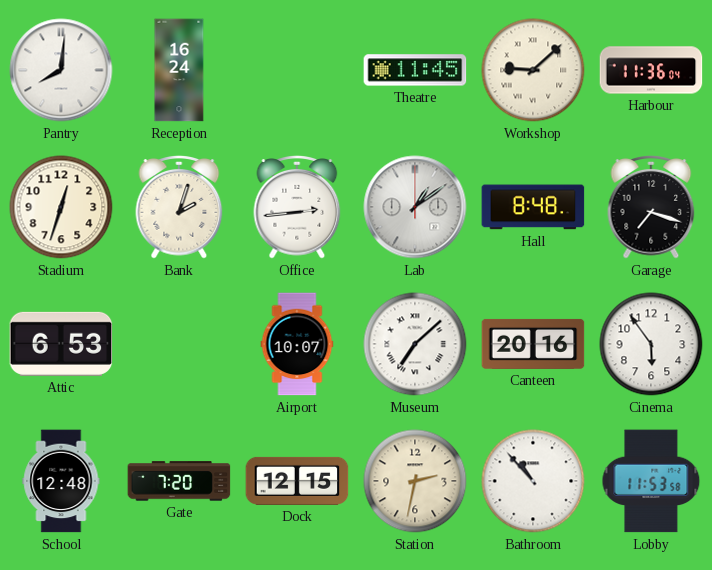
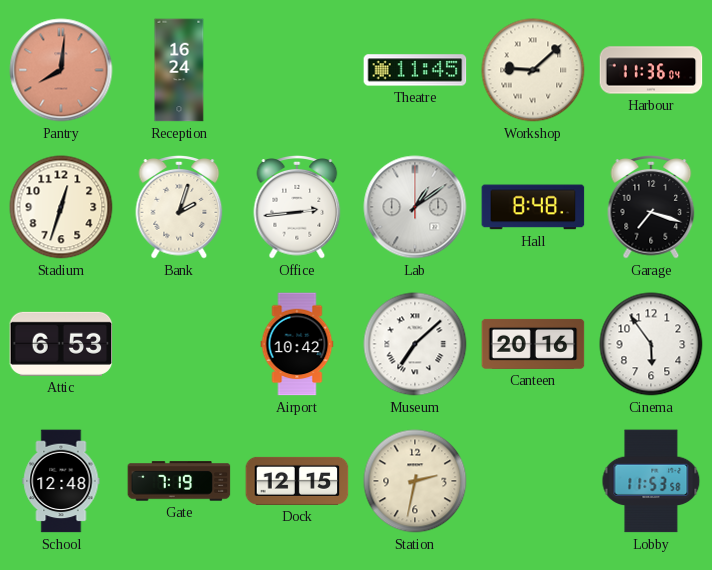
Pantry dial: white -> salmon
Airport: 10:07 -> 10:42
Gate: 7:20 -> 7:19
Bathroom: 10:53 -> none
